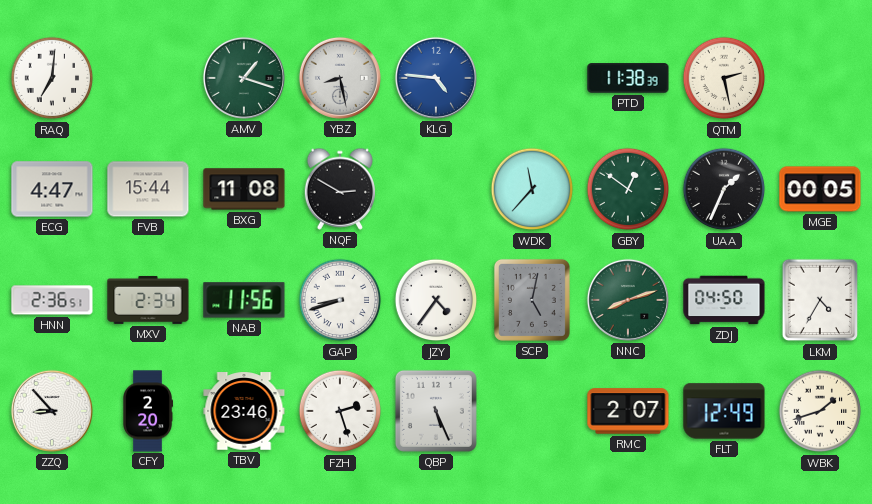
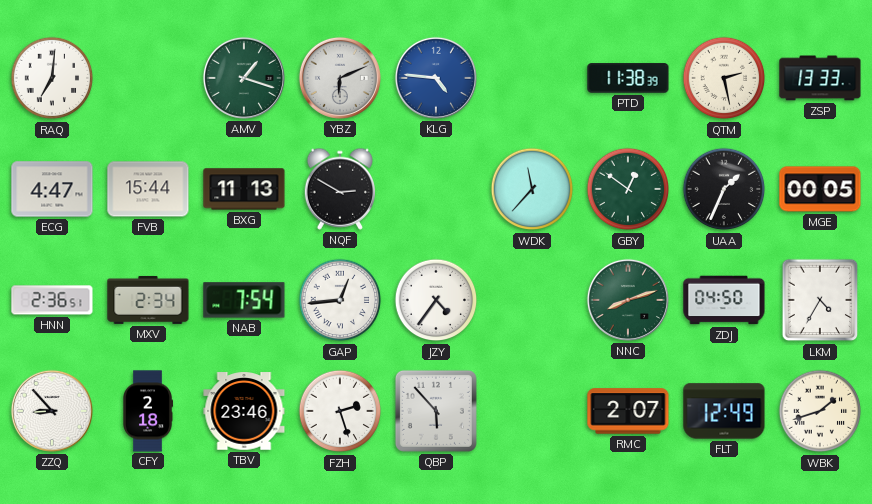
YBZ: 8:28 -> 6:11
ZSP: none -> 13:33
BXG: 11:08 -> 11:13
NAB: 11:56 -> 7:54
GAP: 8:42 -> 12:44
SCP: 5:02 -> none
CFY: 2:20 -> 2:18
QBP: 5:26 -> 5:53
